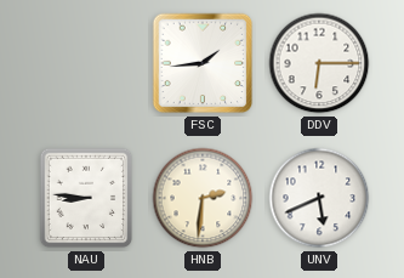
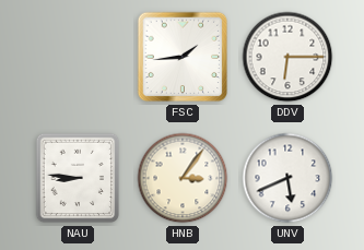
HNB: 2:31 -> 3:06
